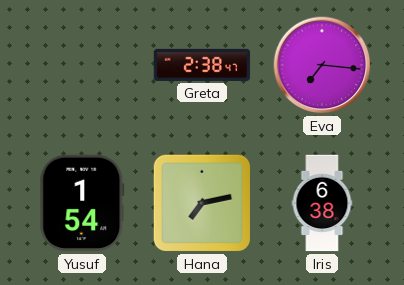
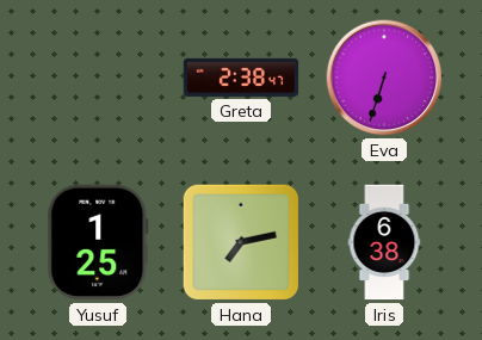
Eva: 7:16 -> 6:33
Yusuf: 1:54 -> 1:25
